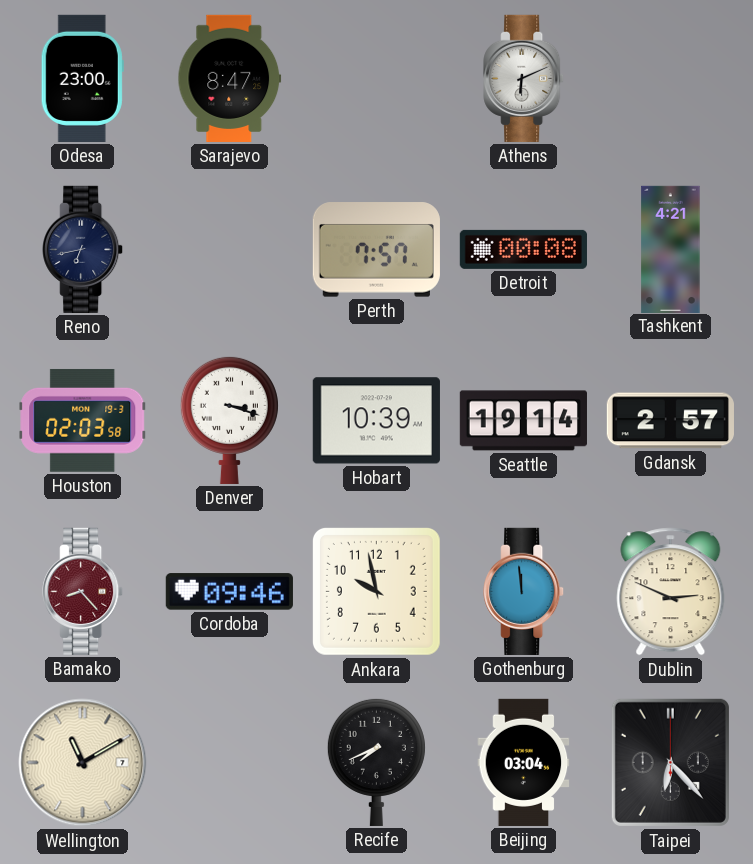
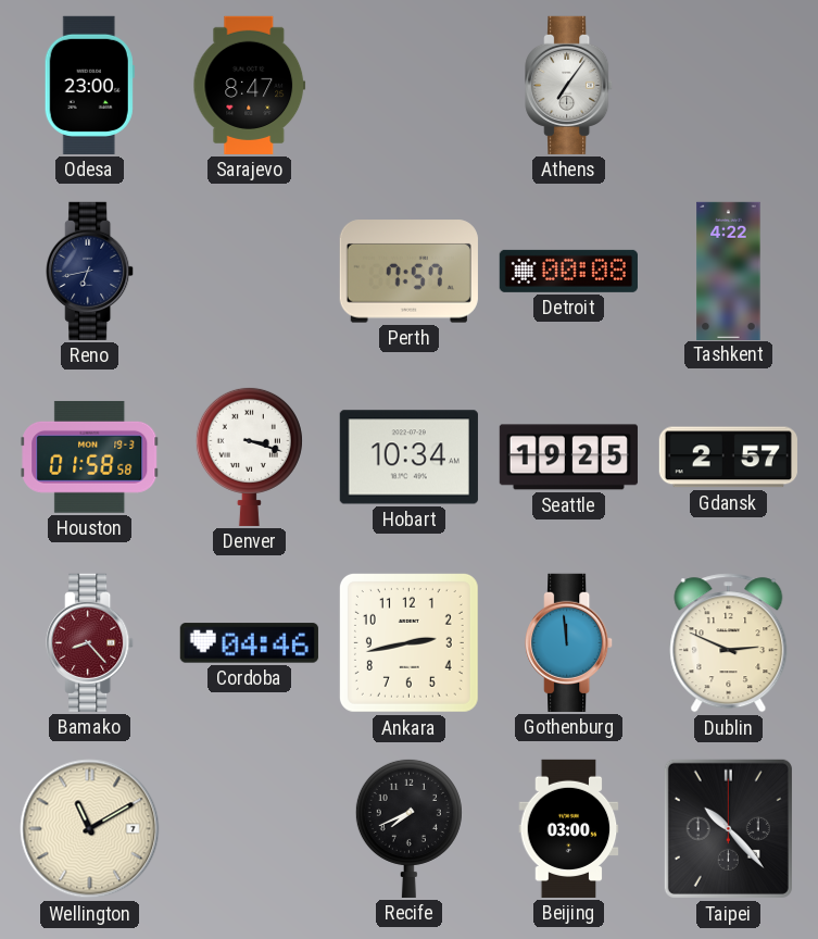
Athens: 6:11 -> 7:06
Tashkent: 4:21 -> 4:22
Houston: 02:03 -> 01:58
Hobart: 10:39 -> 10:34
Seattle: 19:14 -> 19:25
Cordoba: 09:46 -> 04:46
Ankara: 9:58 -> 2:43
Beijing: 03:04 -> 03:00
Taipei: 6:23 -> 10:23
